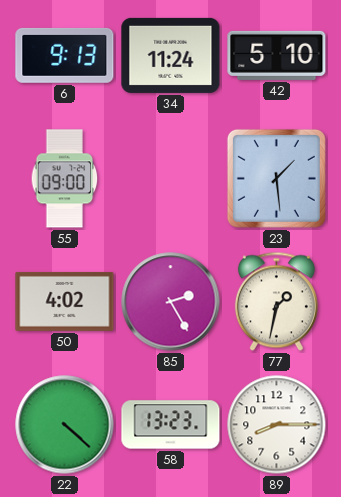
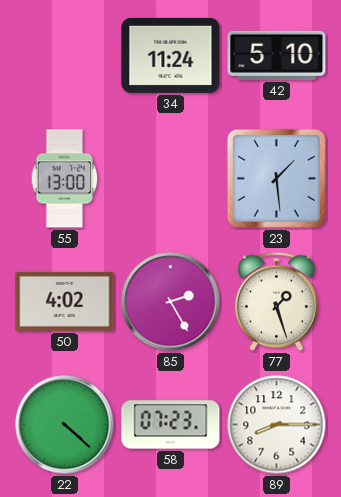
6: 9:13 -> none
55: 09:00 -> 13:00
77: 1:32 -> 1:27
58: 13:23 -> 07:23
